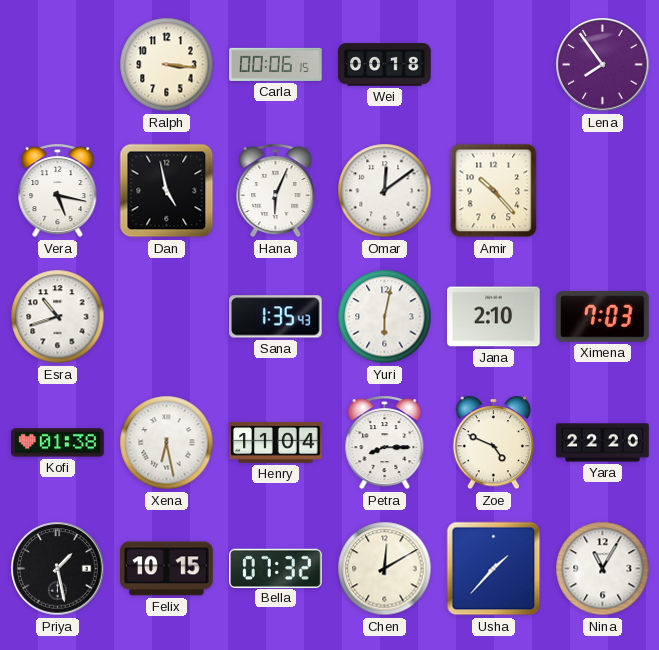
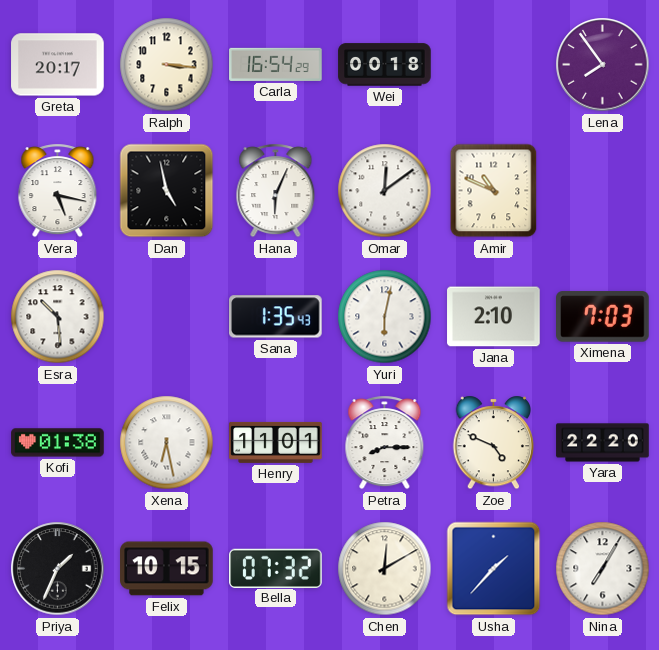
Greta: none -> 20:17
Carla: 00:06 -> 16:54
Amir: 10:23 -> 10:49
Esra: 10:42 -> 10:29
Henry: 11:04 -> 11:01
Priya: 1:28 -> 1:34
Nina: 11:05 -> 7:05
